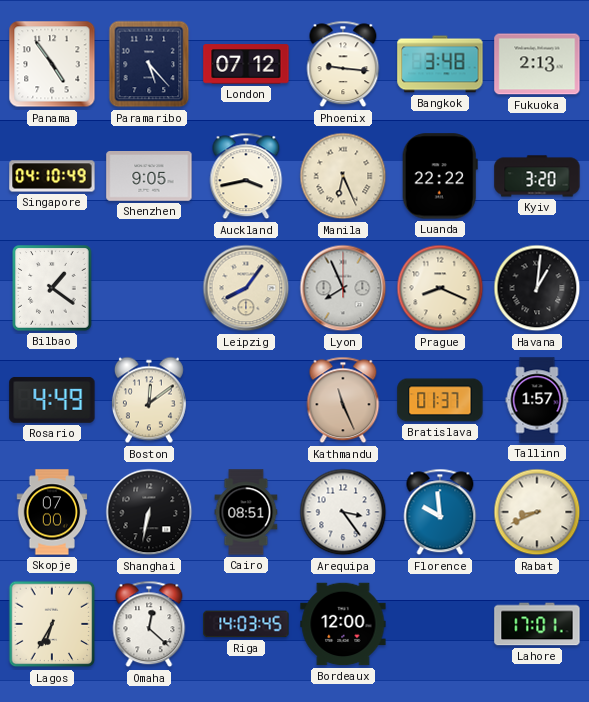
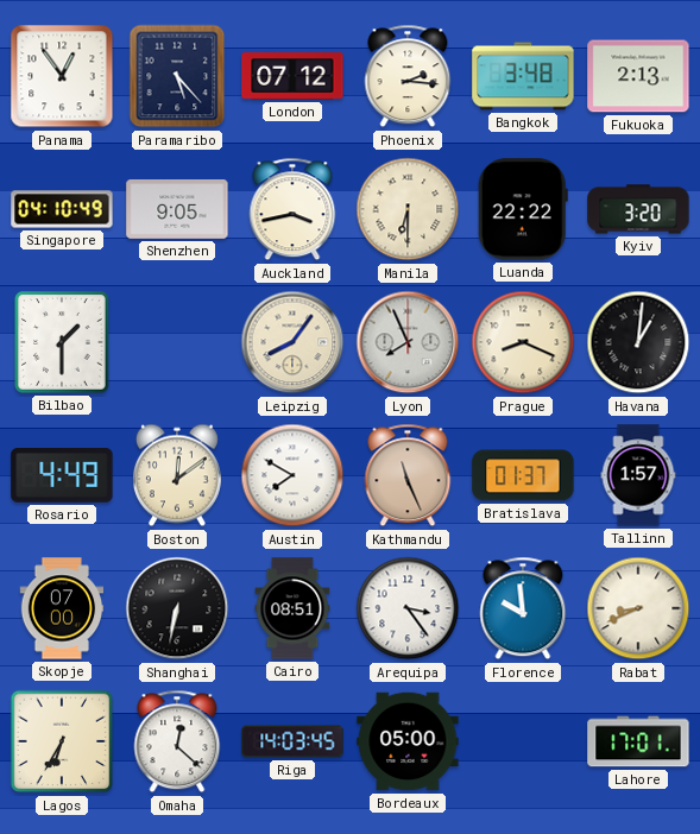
Panama: 4:54 -> 12:54
Phoenix: 9:16 -> 2:16
Manila: 6:26 -> 6:30
Bilbao: 1:21 -> 1:30
Austin: none -> 7:50
Bordeaux: 12:00 -> 05:00
